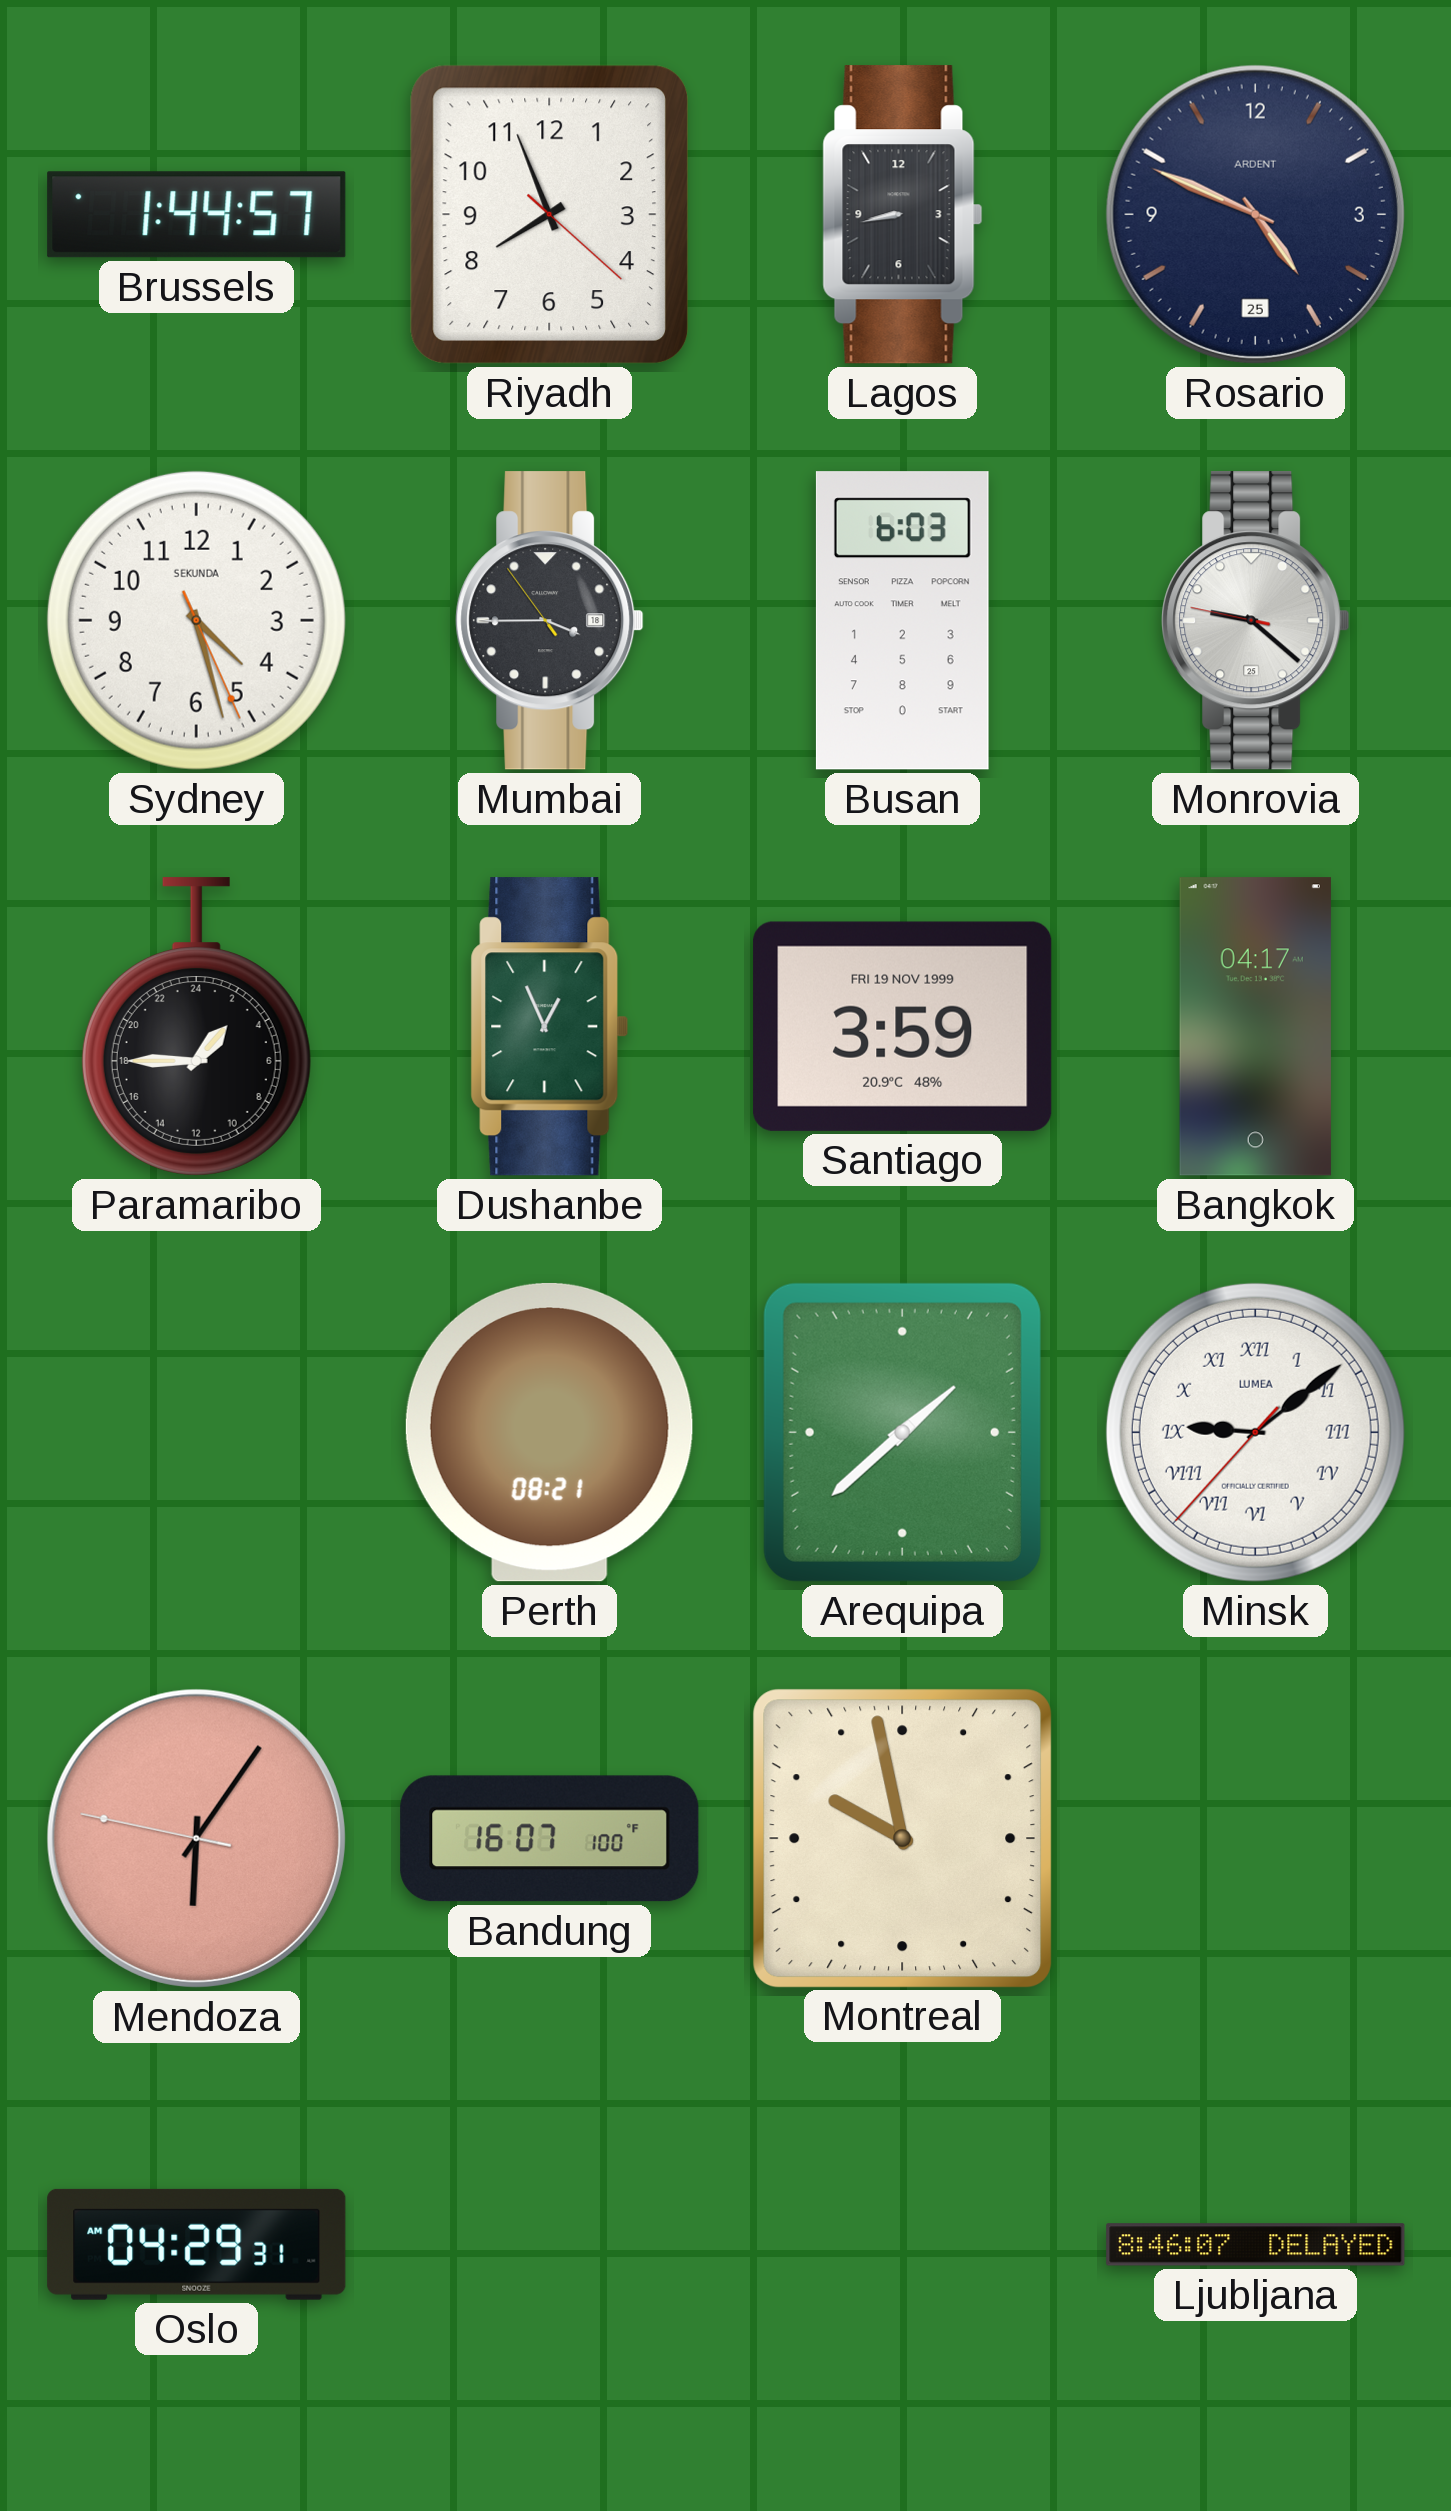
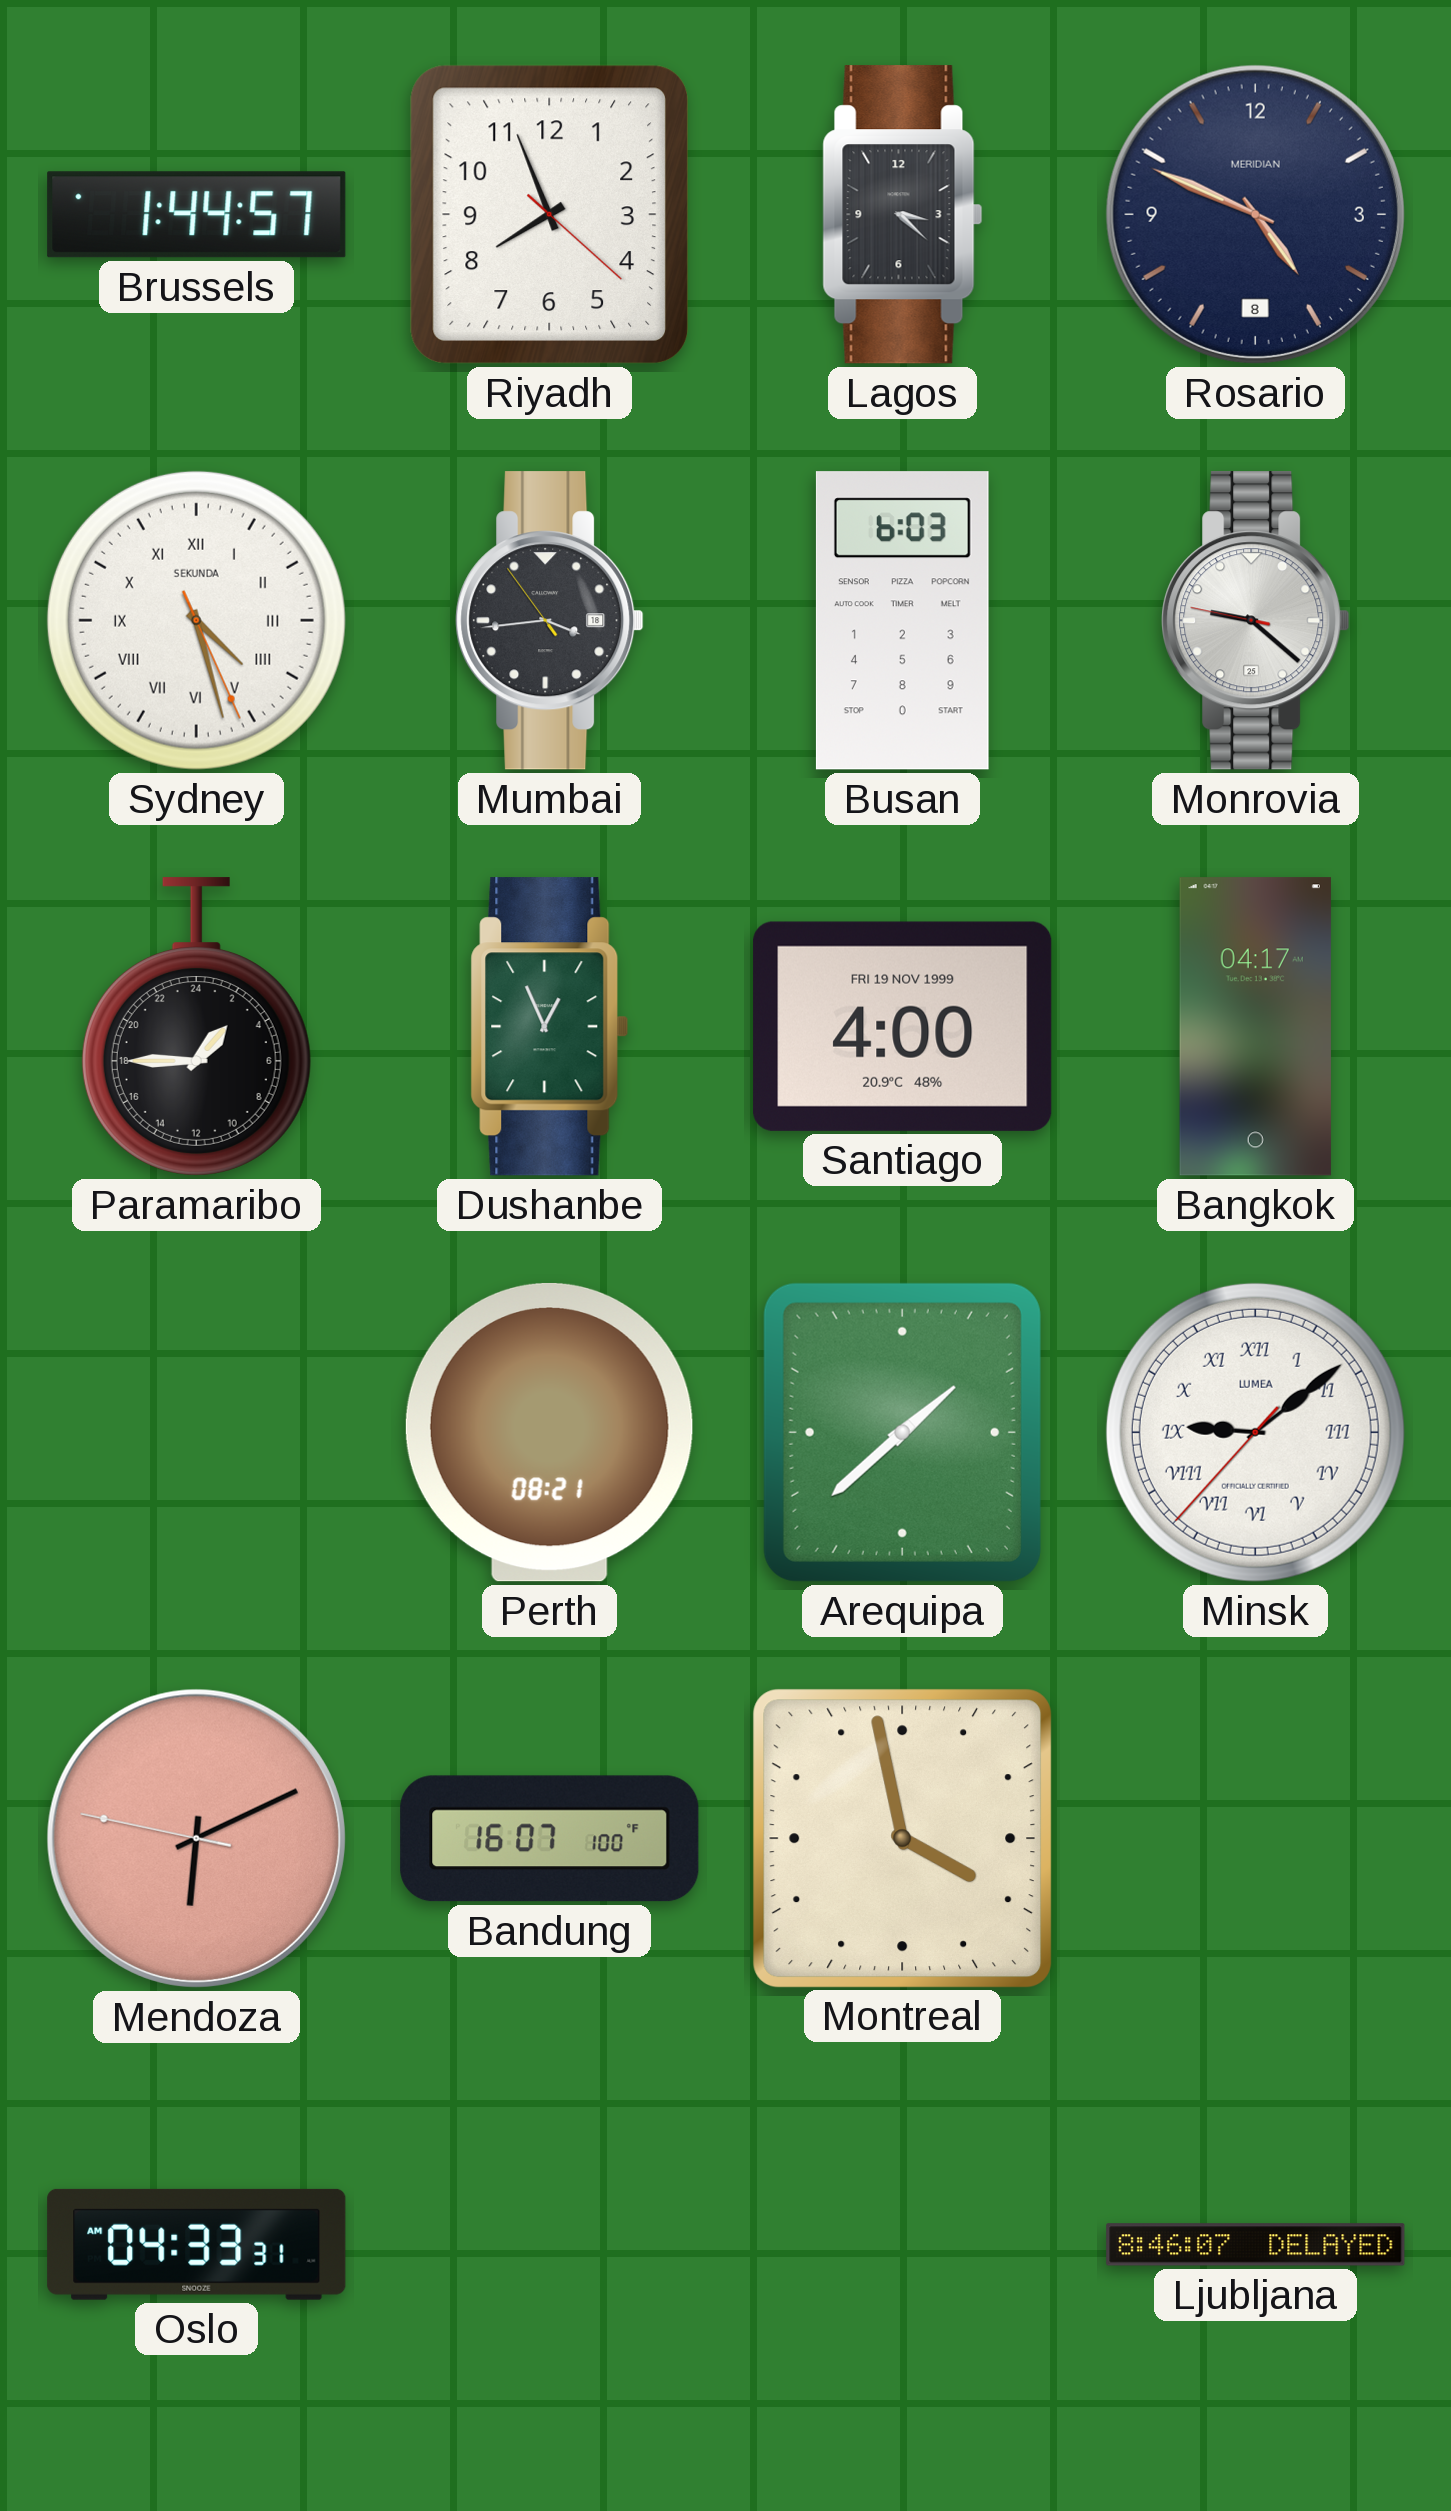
Lagos: 8:43 -> 3:22
Rosario date: 25 -> 8
Rosario brand: ARDENT -> MERIDIAN
Sydney numerals: Arabic -> Roman
Mumbai: 3:44 -> 3:43
Santiago: 3:59 -> 4:00
Mendoza: 6:05 -> 6:10
Montreal: 9:58 -> 3:58
Oslo: 04:29 -> 04:33
